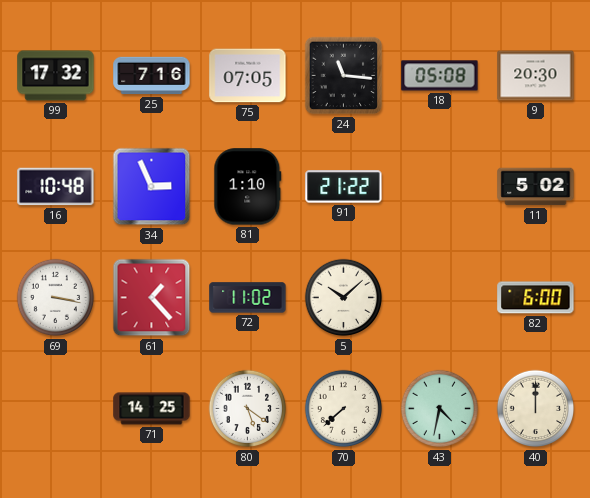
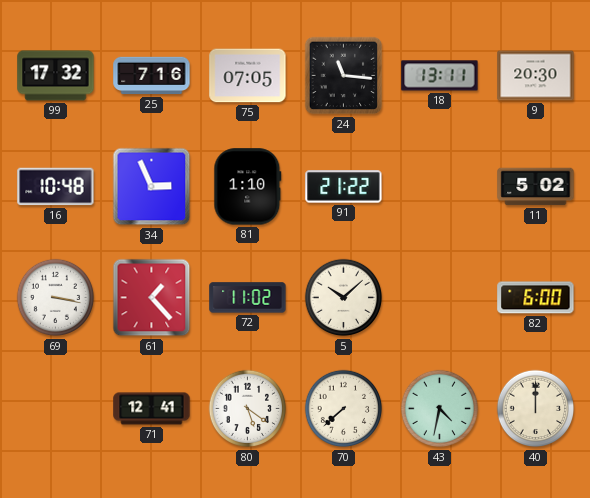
18: 05:08 -> 13:11
71: 14:25 -> 12:41
